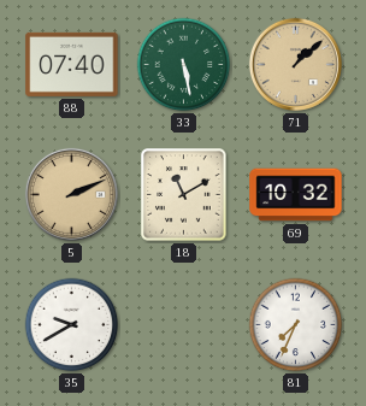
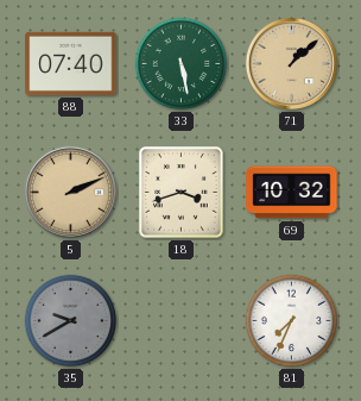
18: 11:10 -> 3:42
35 dial: white -> grey
